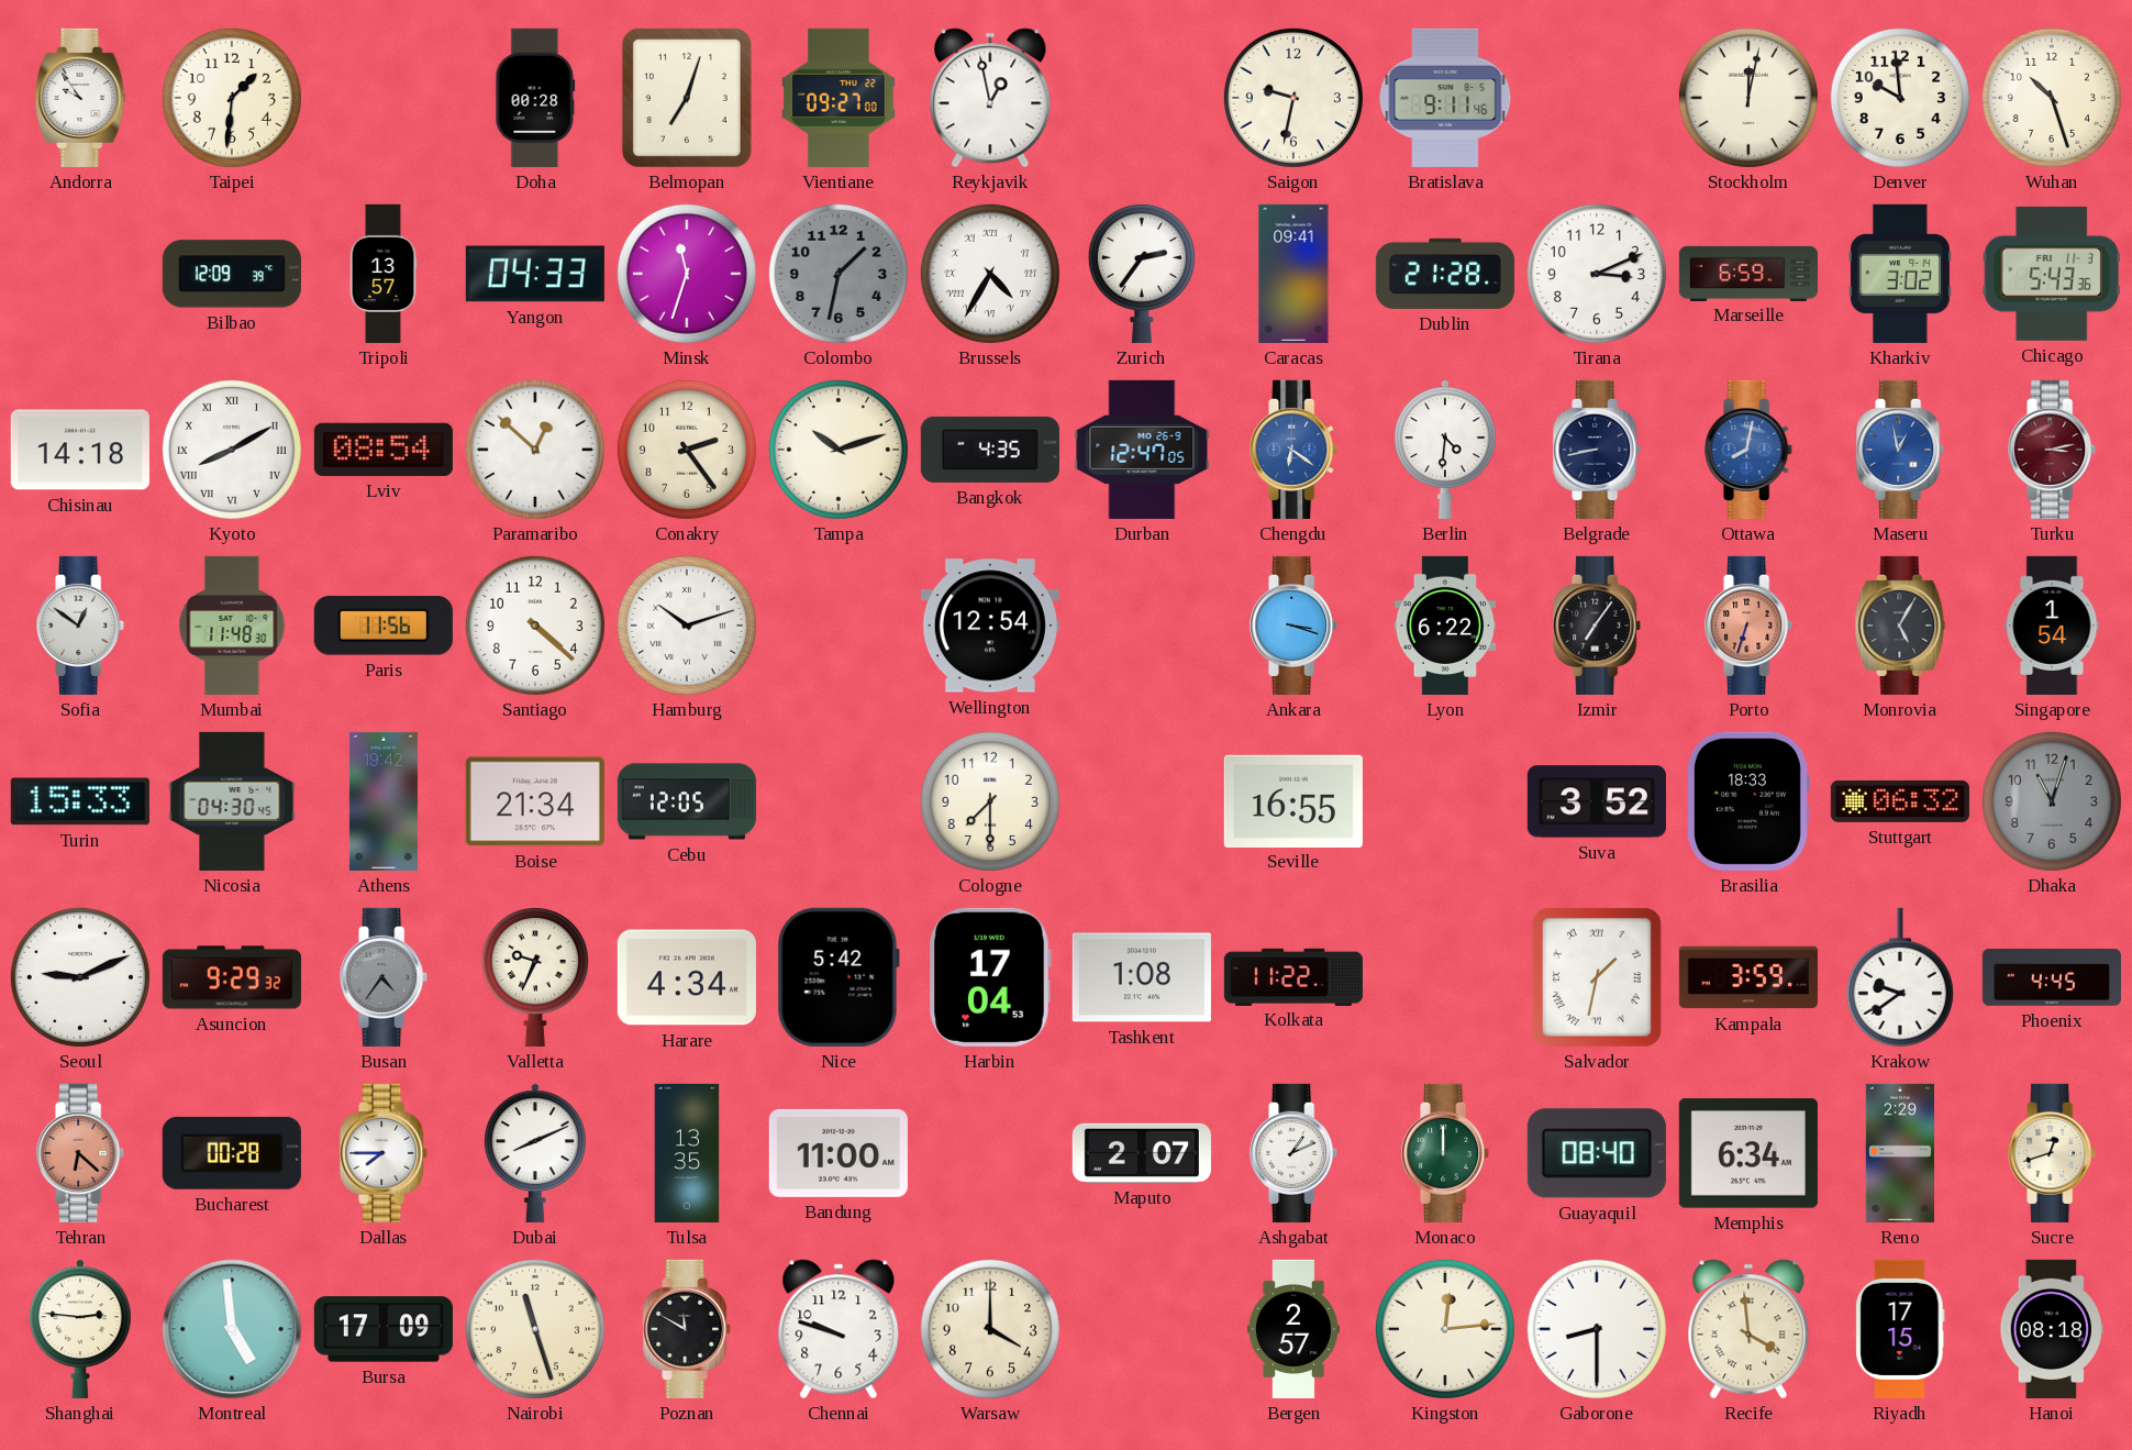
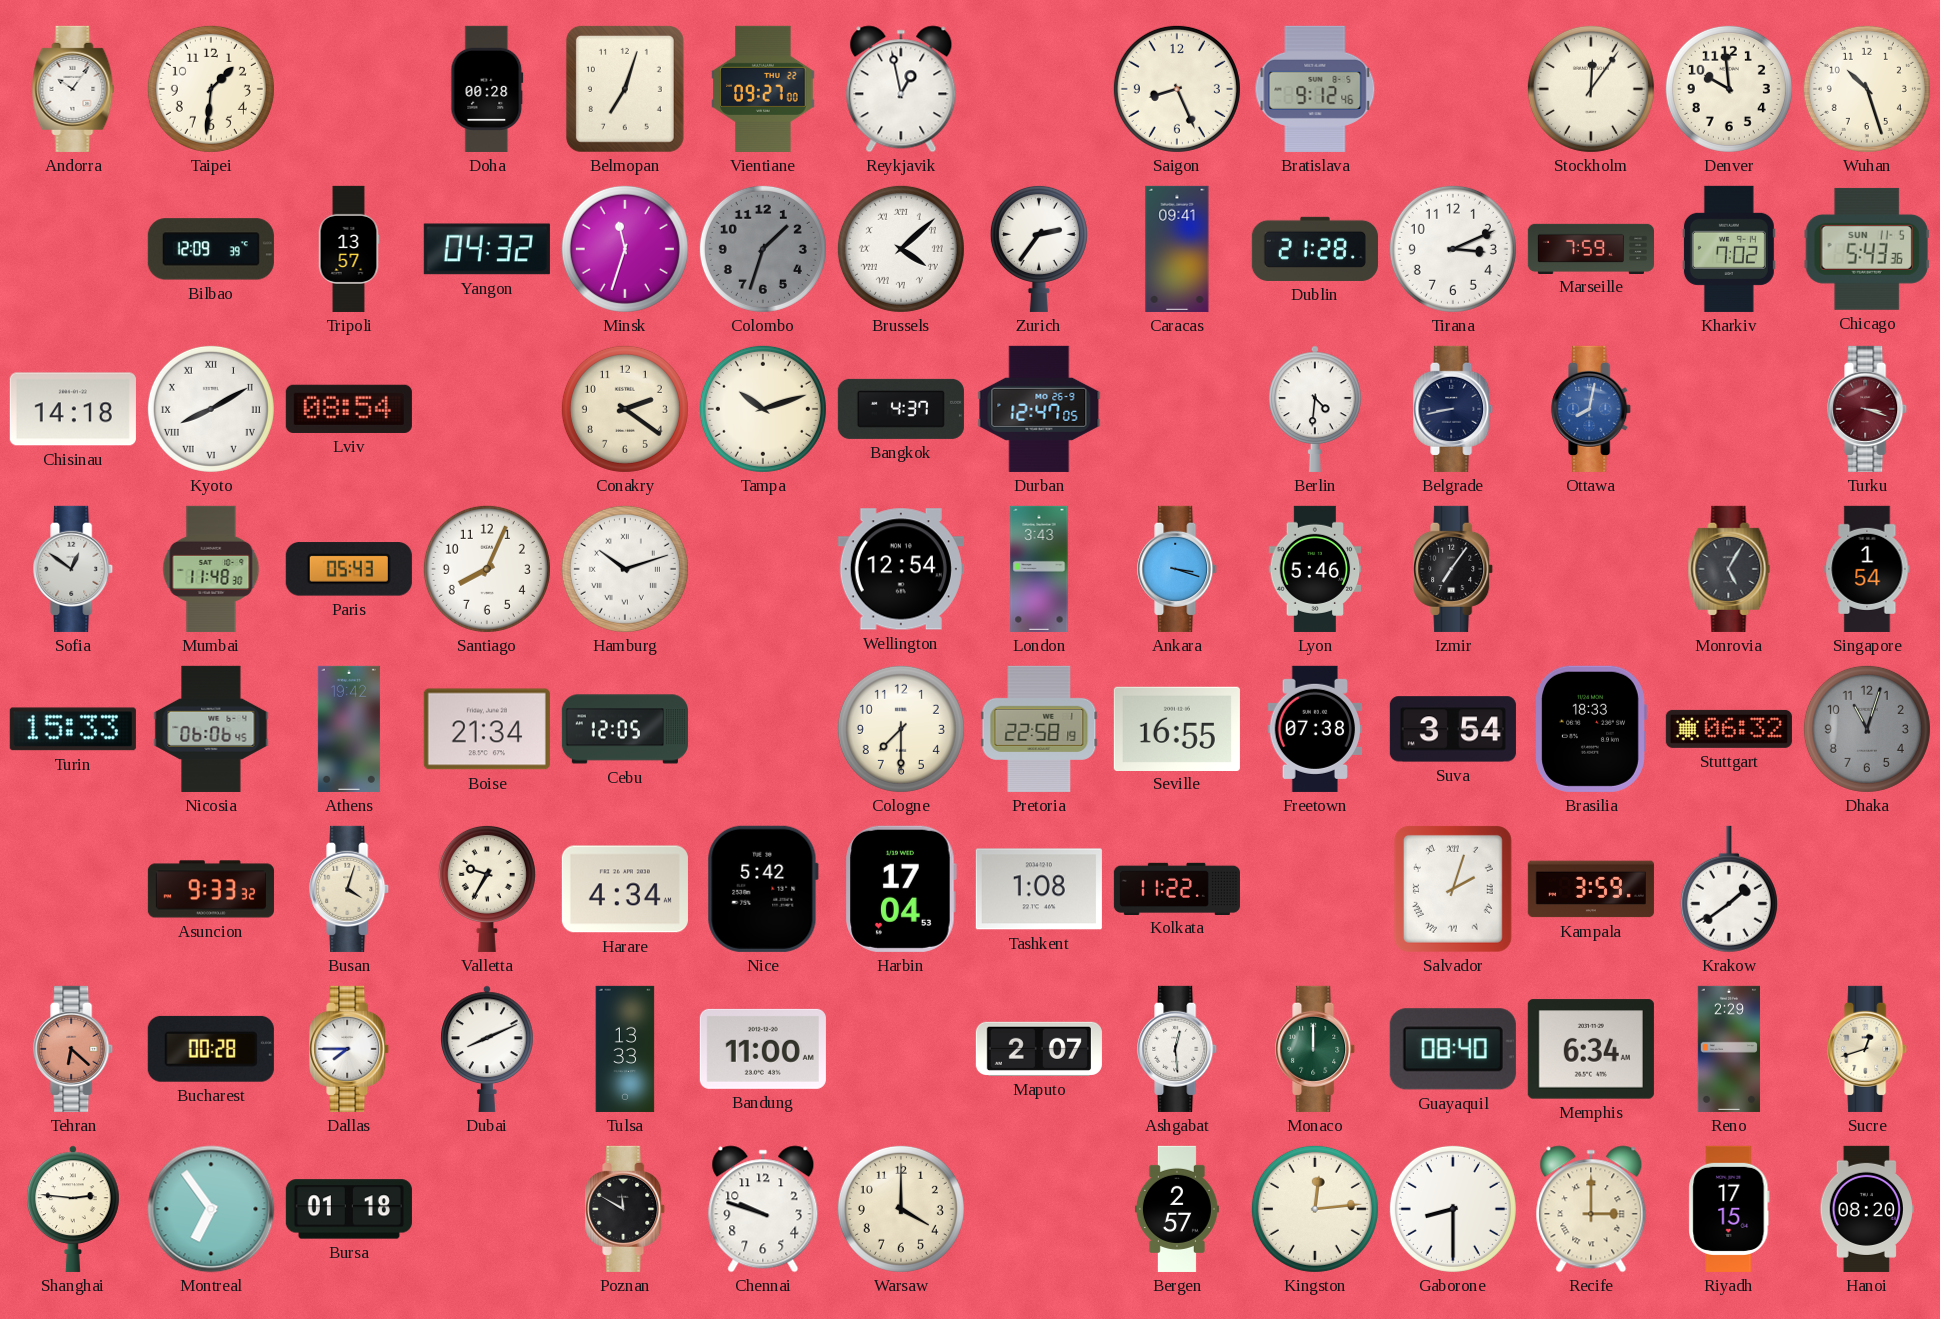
Andorra: 9:54 -> 10:06
Saigon: 9:32 -> 8:26
Bratislava: 9:11 -> 9:12
Stockholm: 12:02 -> 12:06
Yangon: 04:33 -> 04:32
Colombo: 1:32 -> 1:33
Brussels: 4:35 -> 4:08
Marseille: 6:59 -> 7:59
Kharkiv: 3:02 -> 7:02
Chicago date: FRI 11-3 -> SUN 11-5
Paramaribo: 12:52 -> none
Conakry: 2:24 -> 2:21
Bangkok: 4:35 -> 4:37
Chengdu: 6:21 -> none
Maseru: 12:58 -> none
Turku: 3:13 -> 3:18
Paris: 11:56 -> 05:43
Santiago: 4:22 -> 8:04
London: none -> 3:43
Lyon: 6:22 -> 5:46
Porto: 6:33 -> none
Nicosia: 04:30 -> 06:06
Pretoria: none -> 22:58
Freetown: none -> 07:38
Suva: 3:52 -> 3:54
Seoul: 9:11 -> none
Asuncion: 9:29 -> 9:33
Busan: 4:36 -> 4:03
Busan dial: grey -> cream
Valletta: 9:34 -> 9:35
Salvador: 1:32 -> 2:03
Krakow: 9:39 -> 1:39
Phoenix: 4:45 -> none
Tulsa: 13:35 -> 13:33
Ashgabat: 1:11 -> 12:29
Montreal: 4:59 -> 6:54
Bursa: 17:09 -> 01:18
Nairobi: 11:27 -> none
Recife: 3:59 -> 3:00
Hanoi: 08:18 -> 08:20
